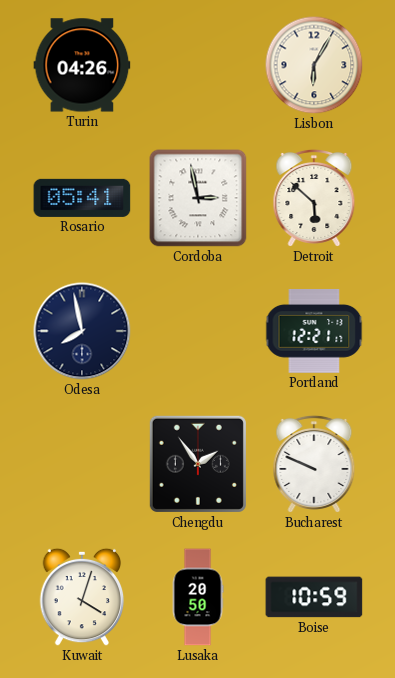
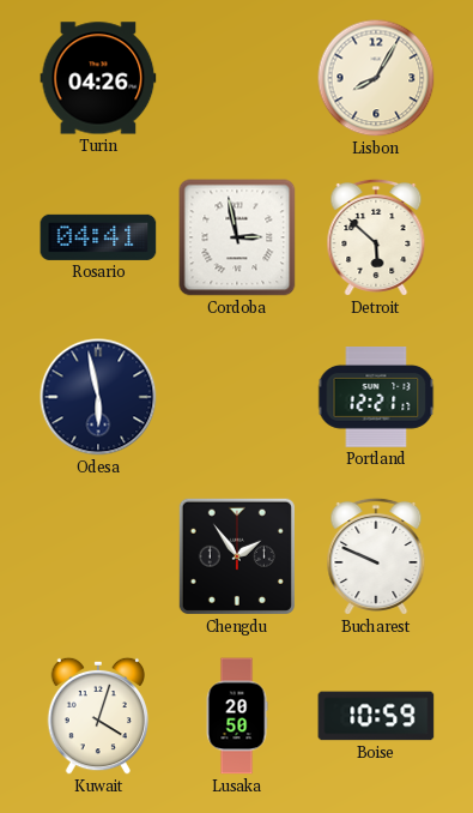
Lisbon: 6:05 -> 8:05
Rosario: 05:41 -> 04:41
Odesa: 7:58 -> 5:58
